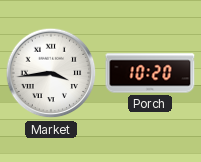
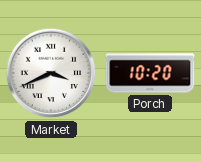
Market: 3:44 -> 3:41
